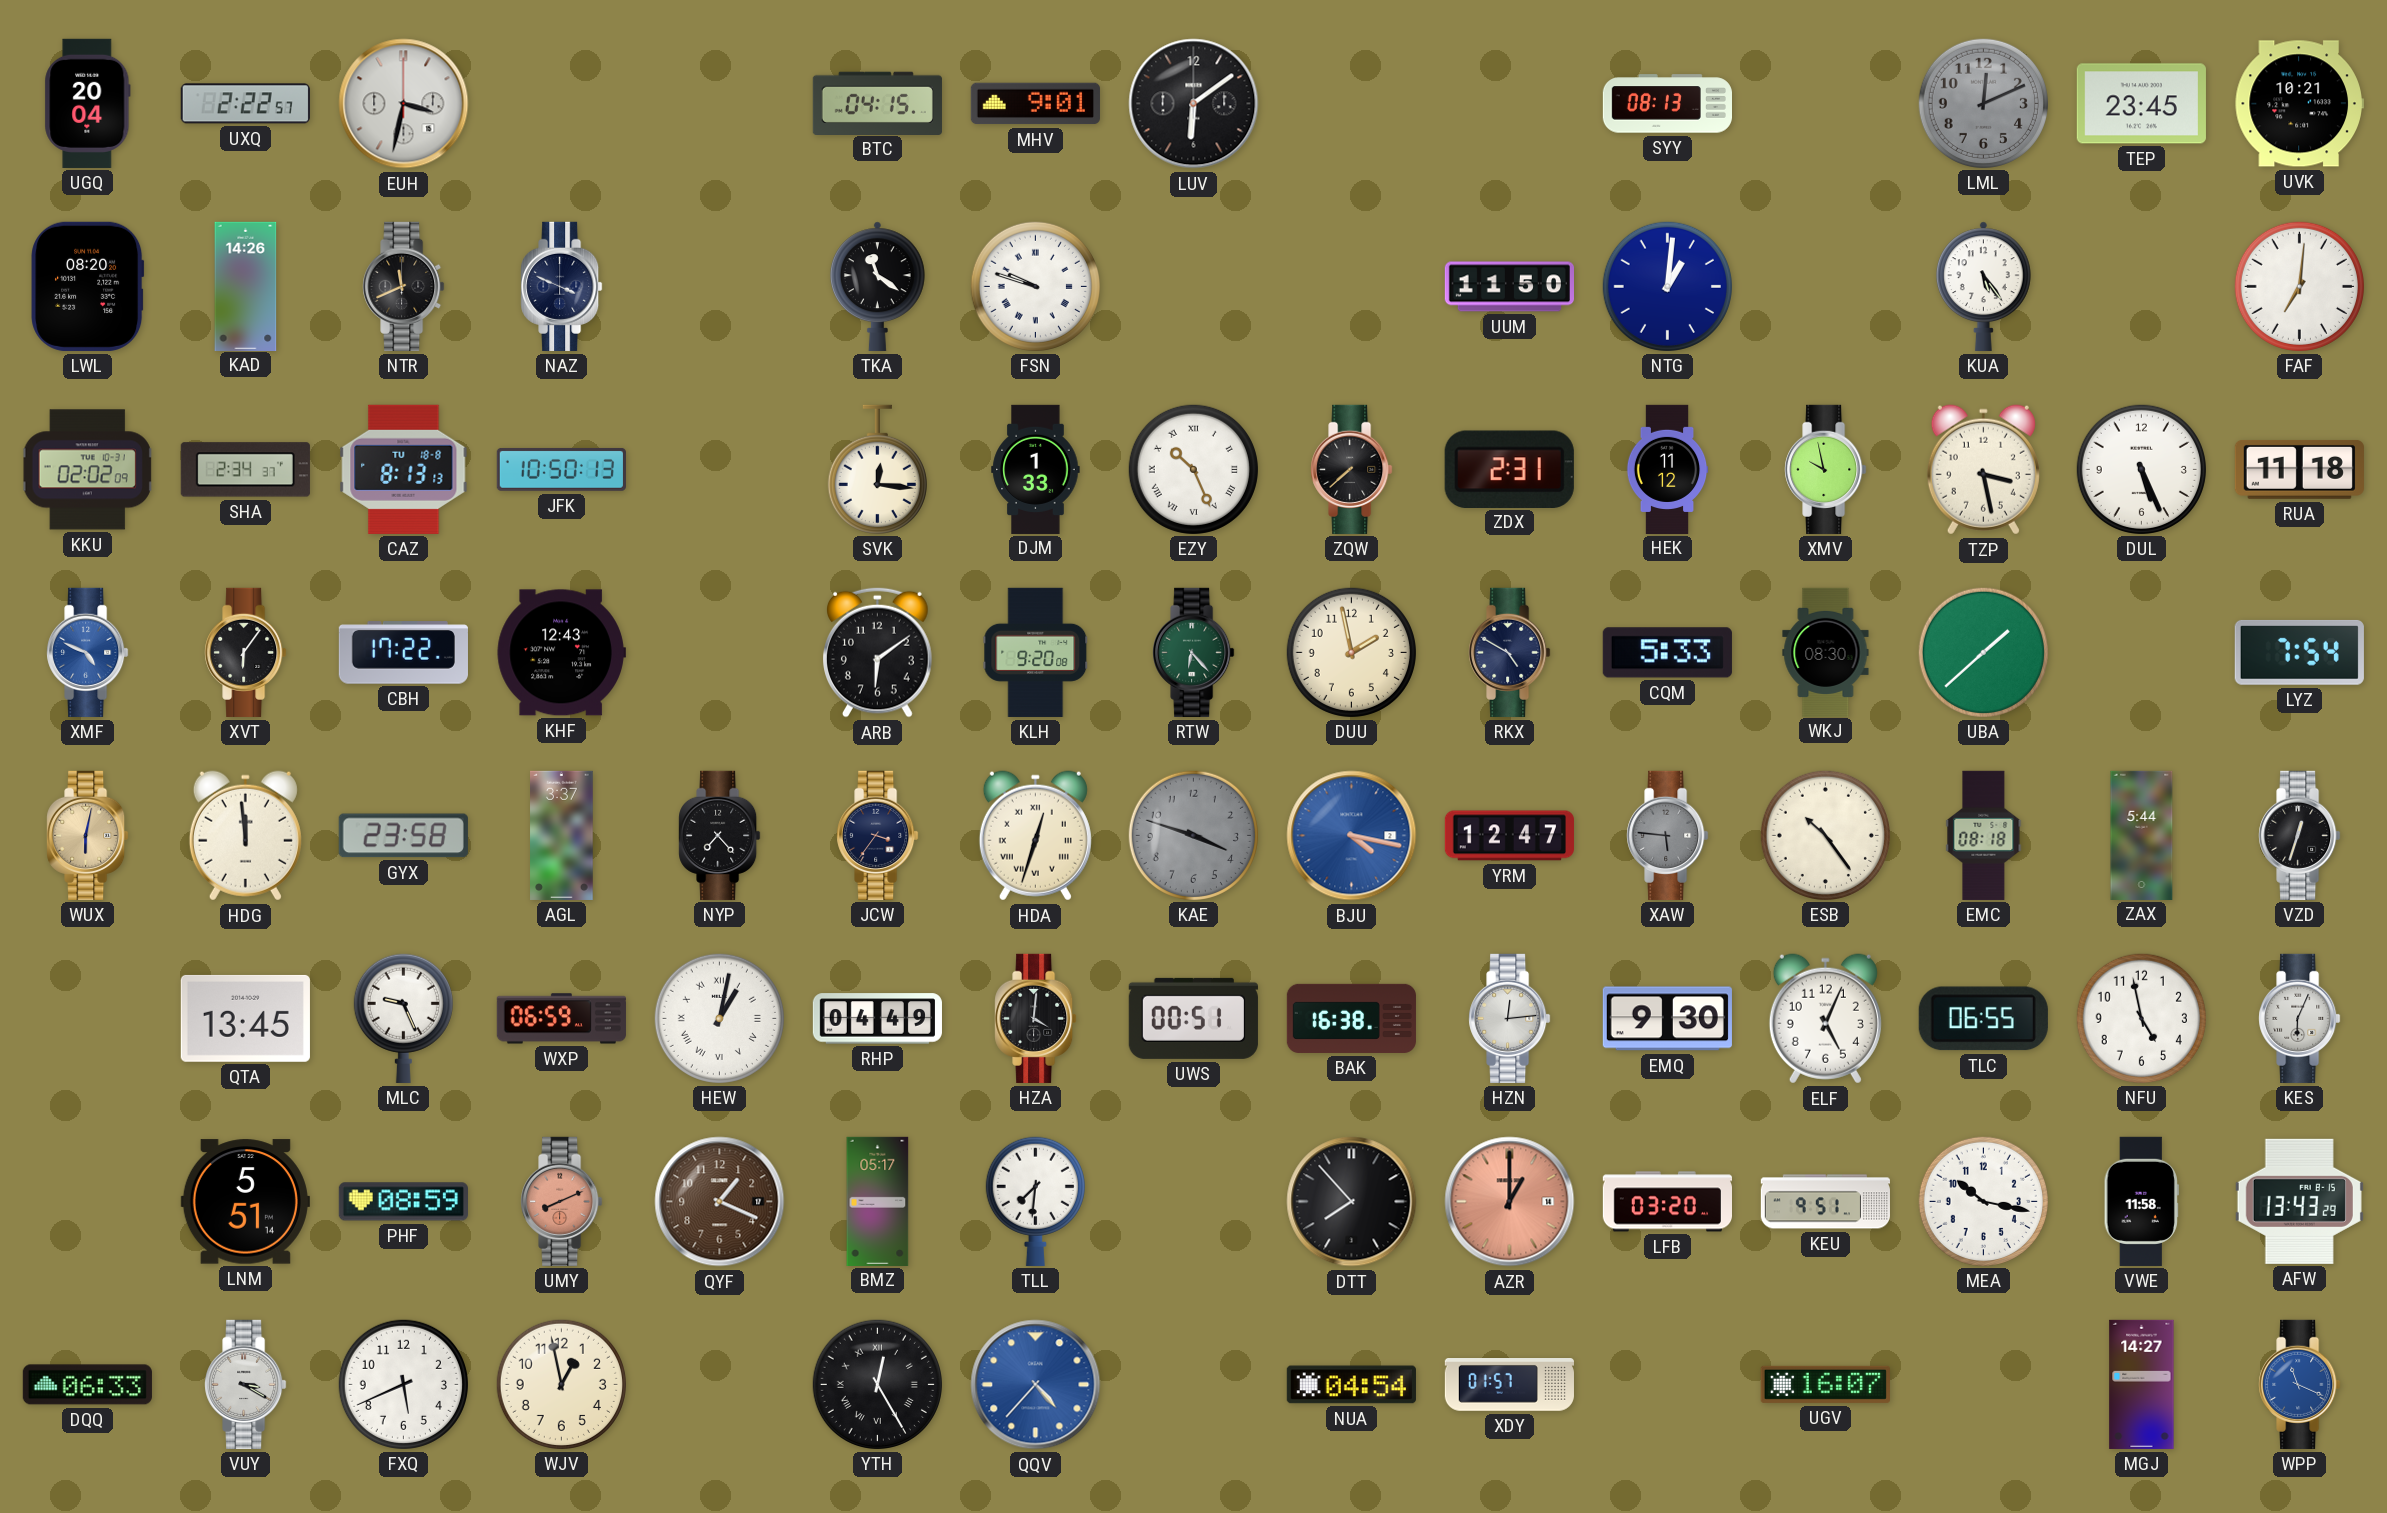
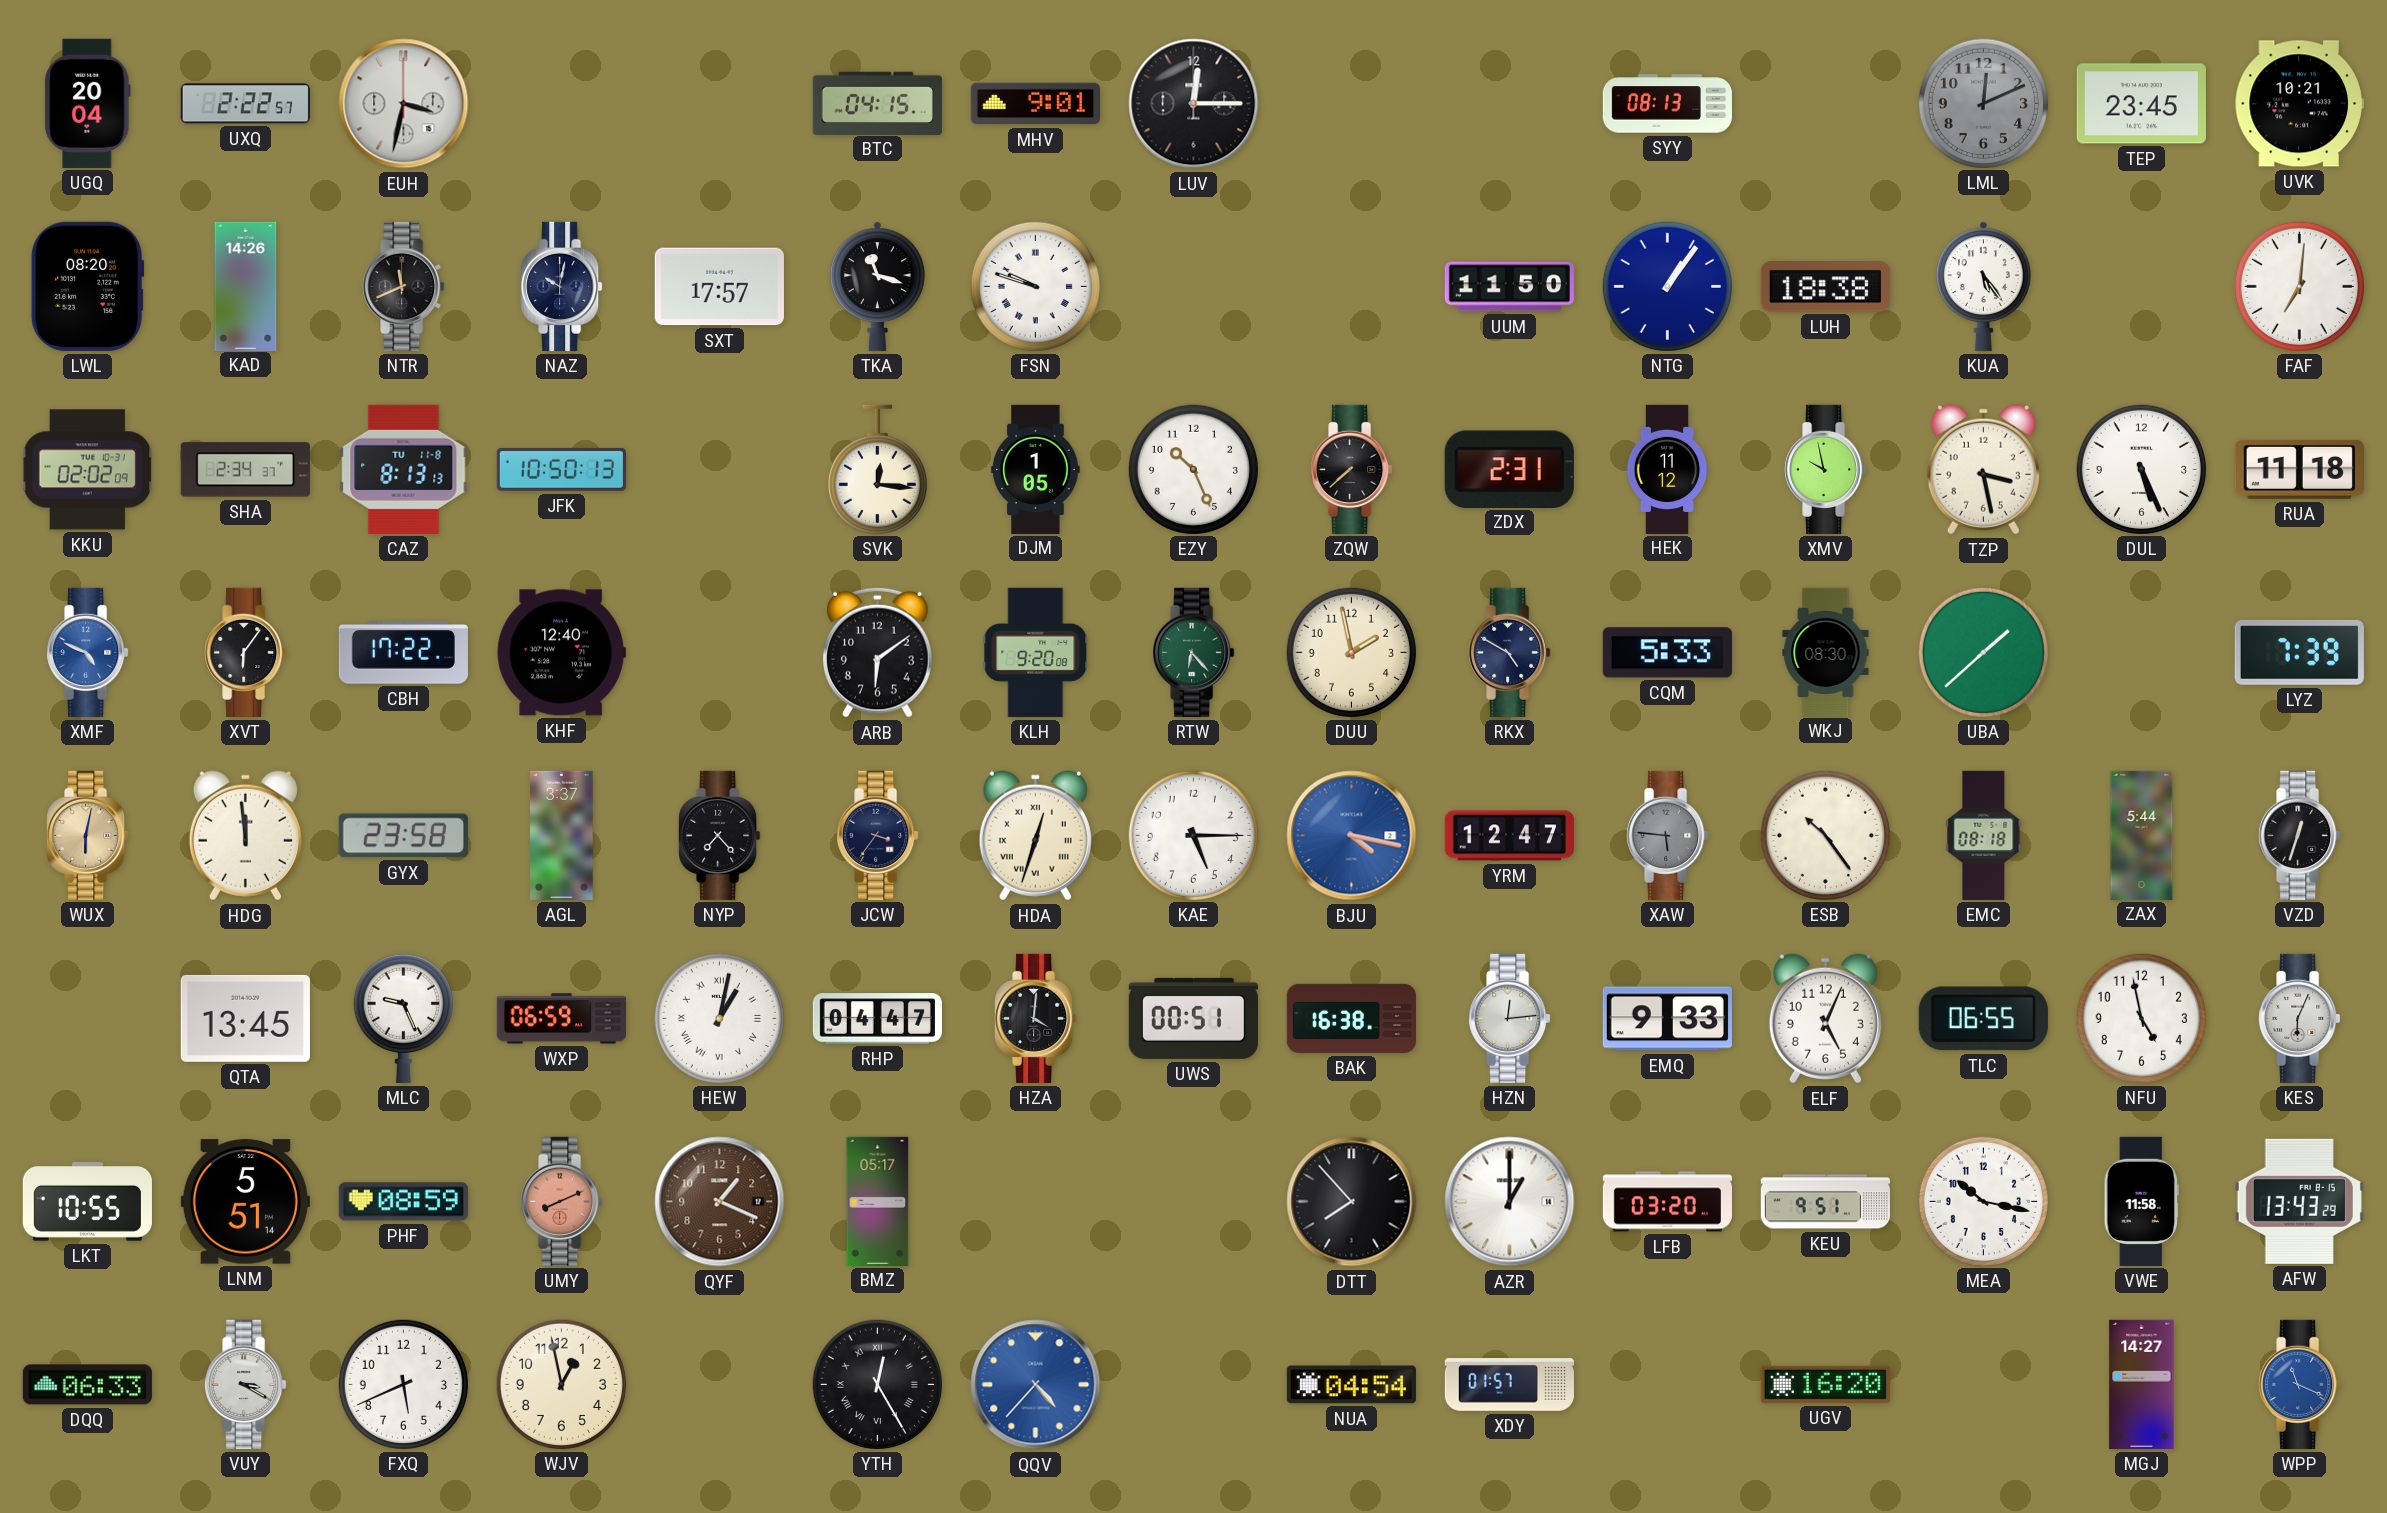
LUV: 6:09 -> 12:15
NAZ: 3:49 -> 10:02
SXT: none -> 17:57
TKA: 11:21 -> 11:18
NTG: 1:01 -> 1:06
LUH: none -> 18:38
CAZ date: TU 18-8 -> TU 11-8
DJM: 1:33 -> 1:05
EZY numerals: Roman -> Arabic
KHF: 12:43 -> 12:40
LYZ: 7:54 -> 7:39
KAE: 3:48 -> 5:15
KAE dial: grey -> white
RHP: 04:49 -> 04:47
EMQ: 9:30 -> 9:33
LKT: none -> 10:55
TLL: 7:31 -> none
AZR dial: salmon -> white
UGV: 16:07 -> 16:20
